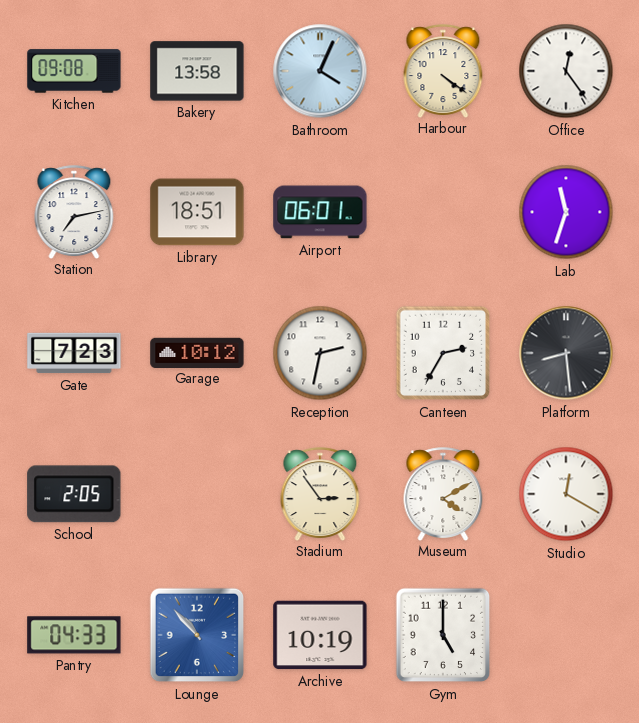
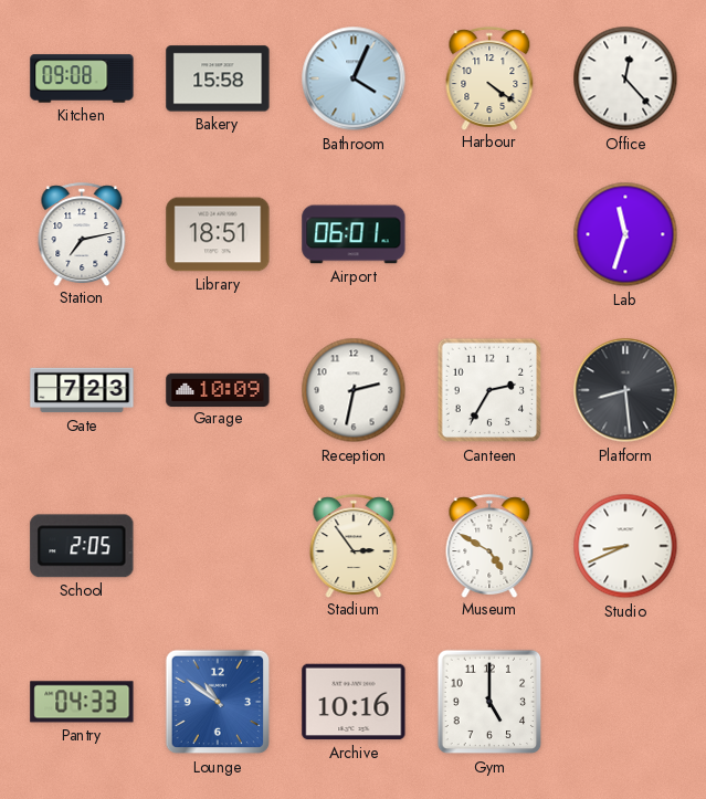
Bakery: 13:58 -> 15:58
Office: 12:24 -> 12:23
Garage: 10:12 -> 10:09
Museum: 4:10 -> 4:50
Studio: 12:20 -> 8:41
Lounge: 10:53 -> 10:51
Archive: 10:19 -> 10:16
